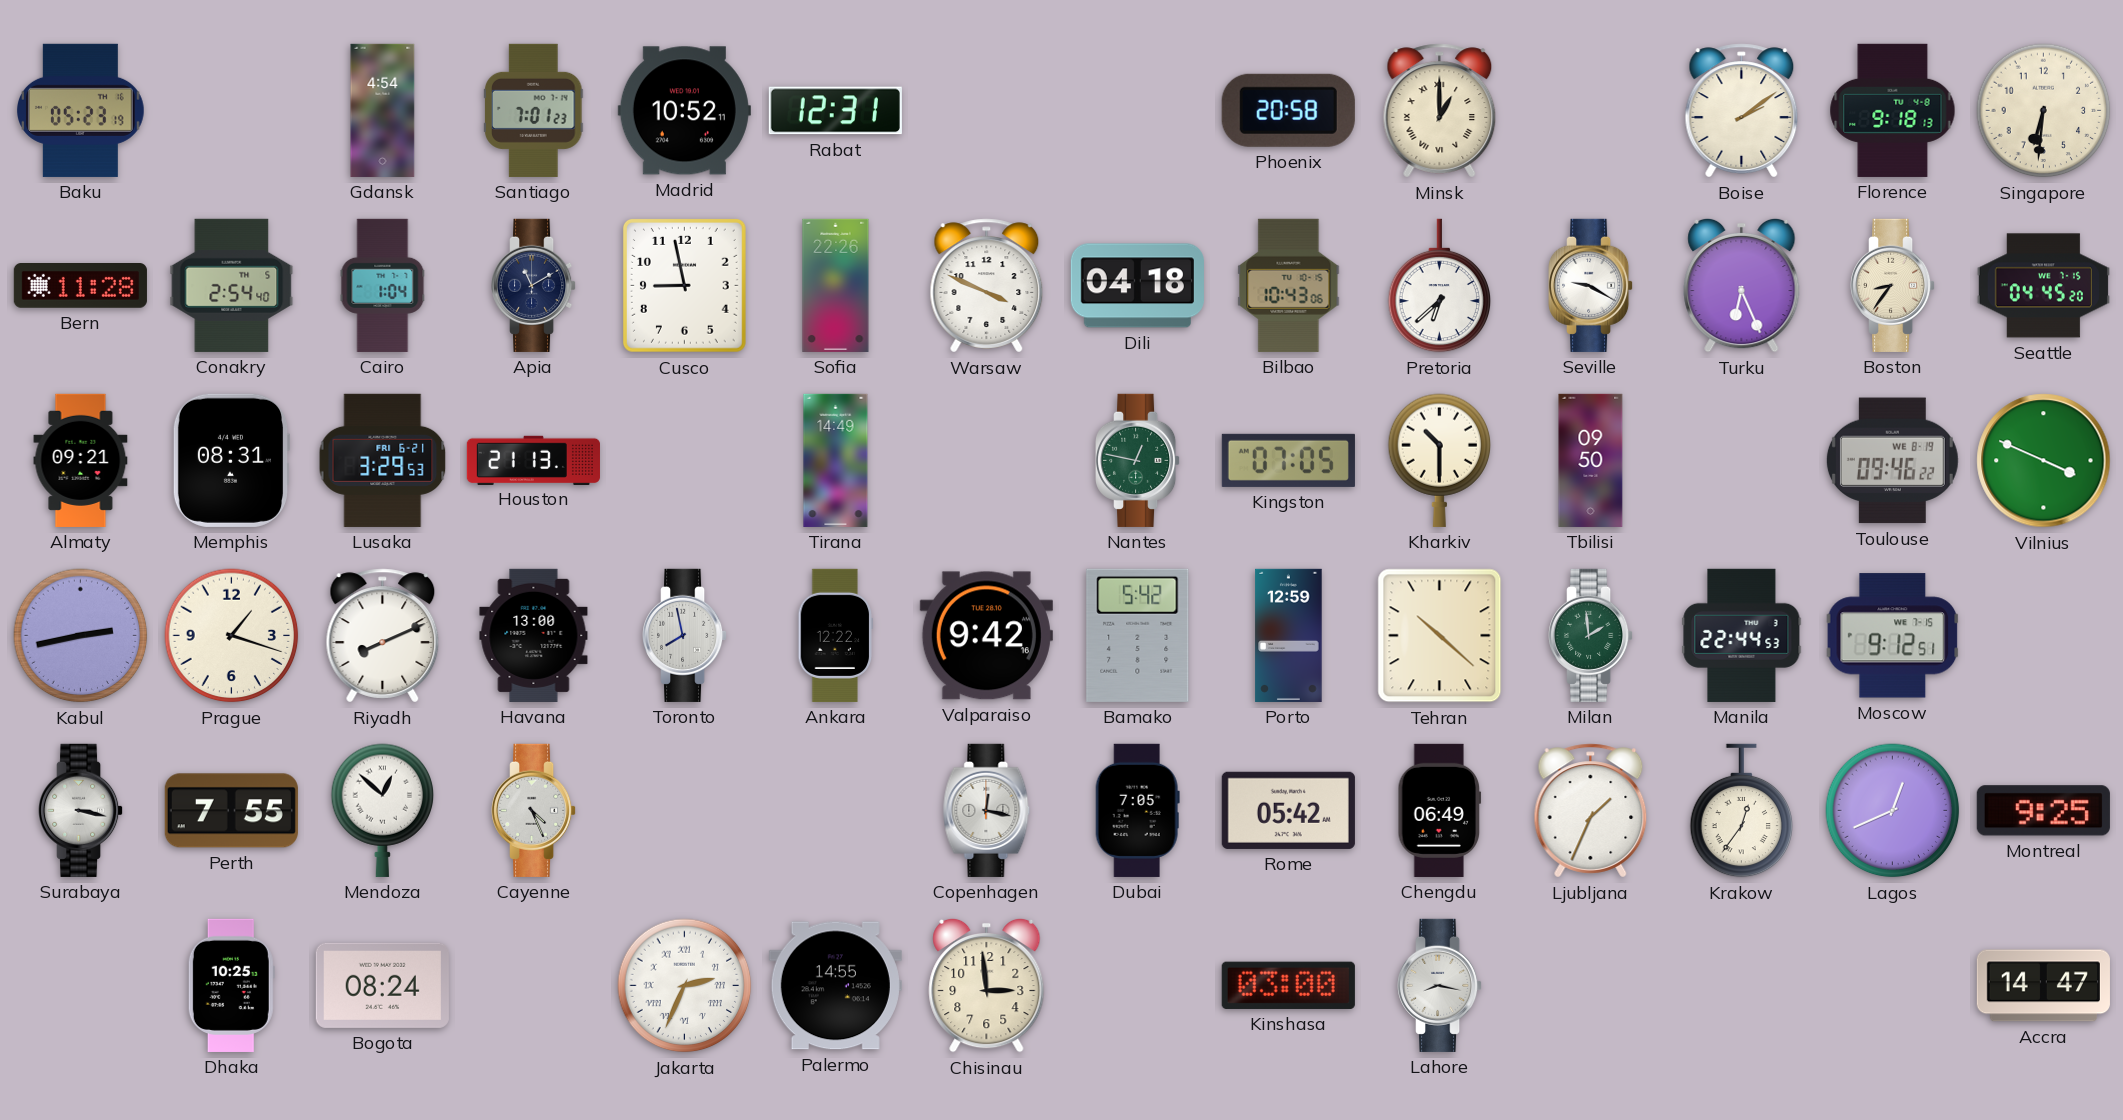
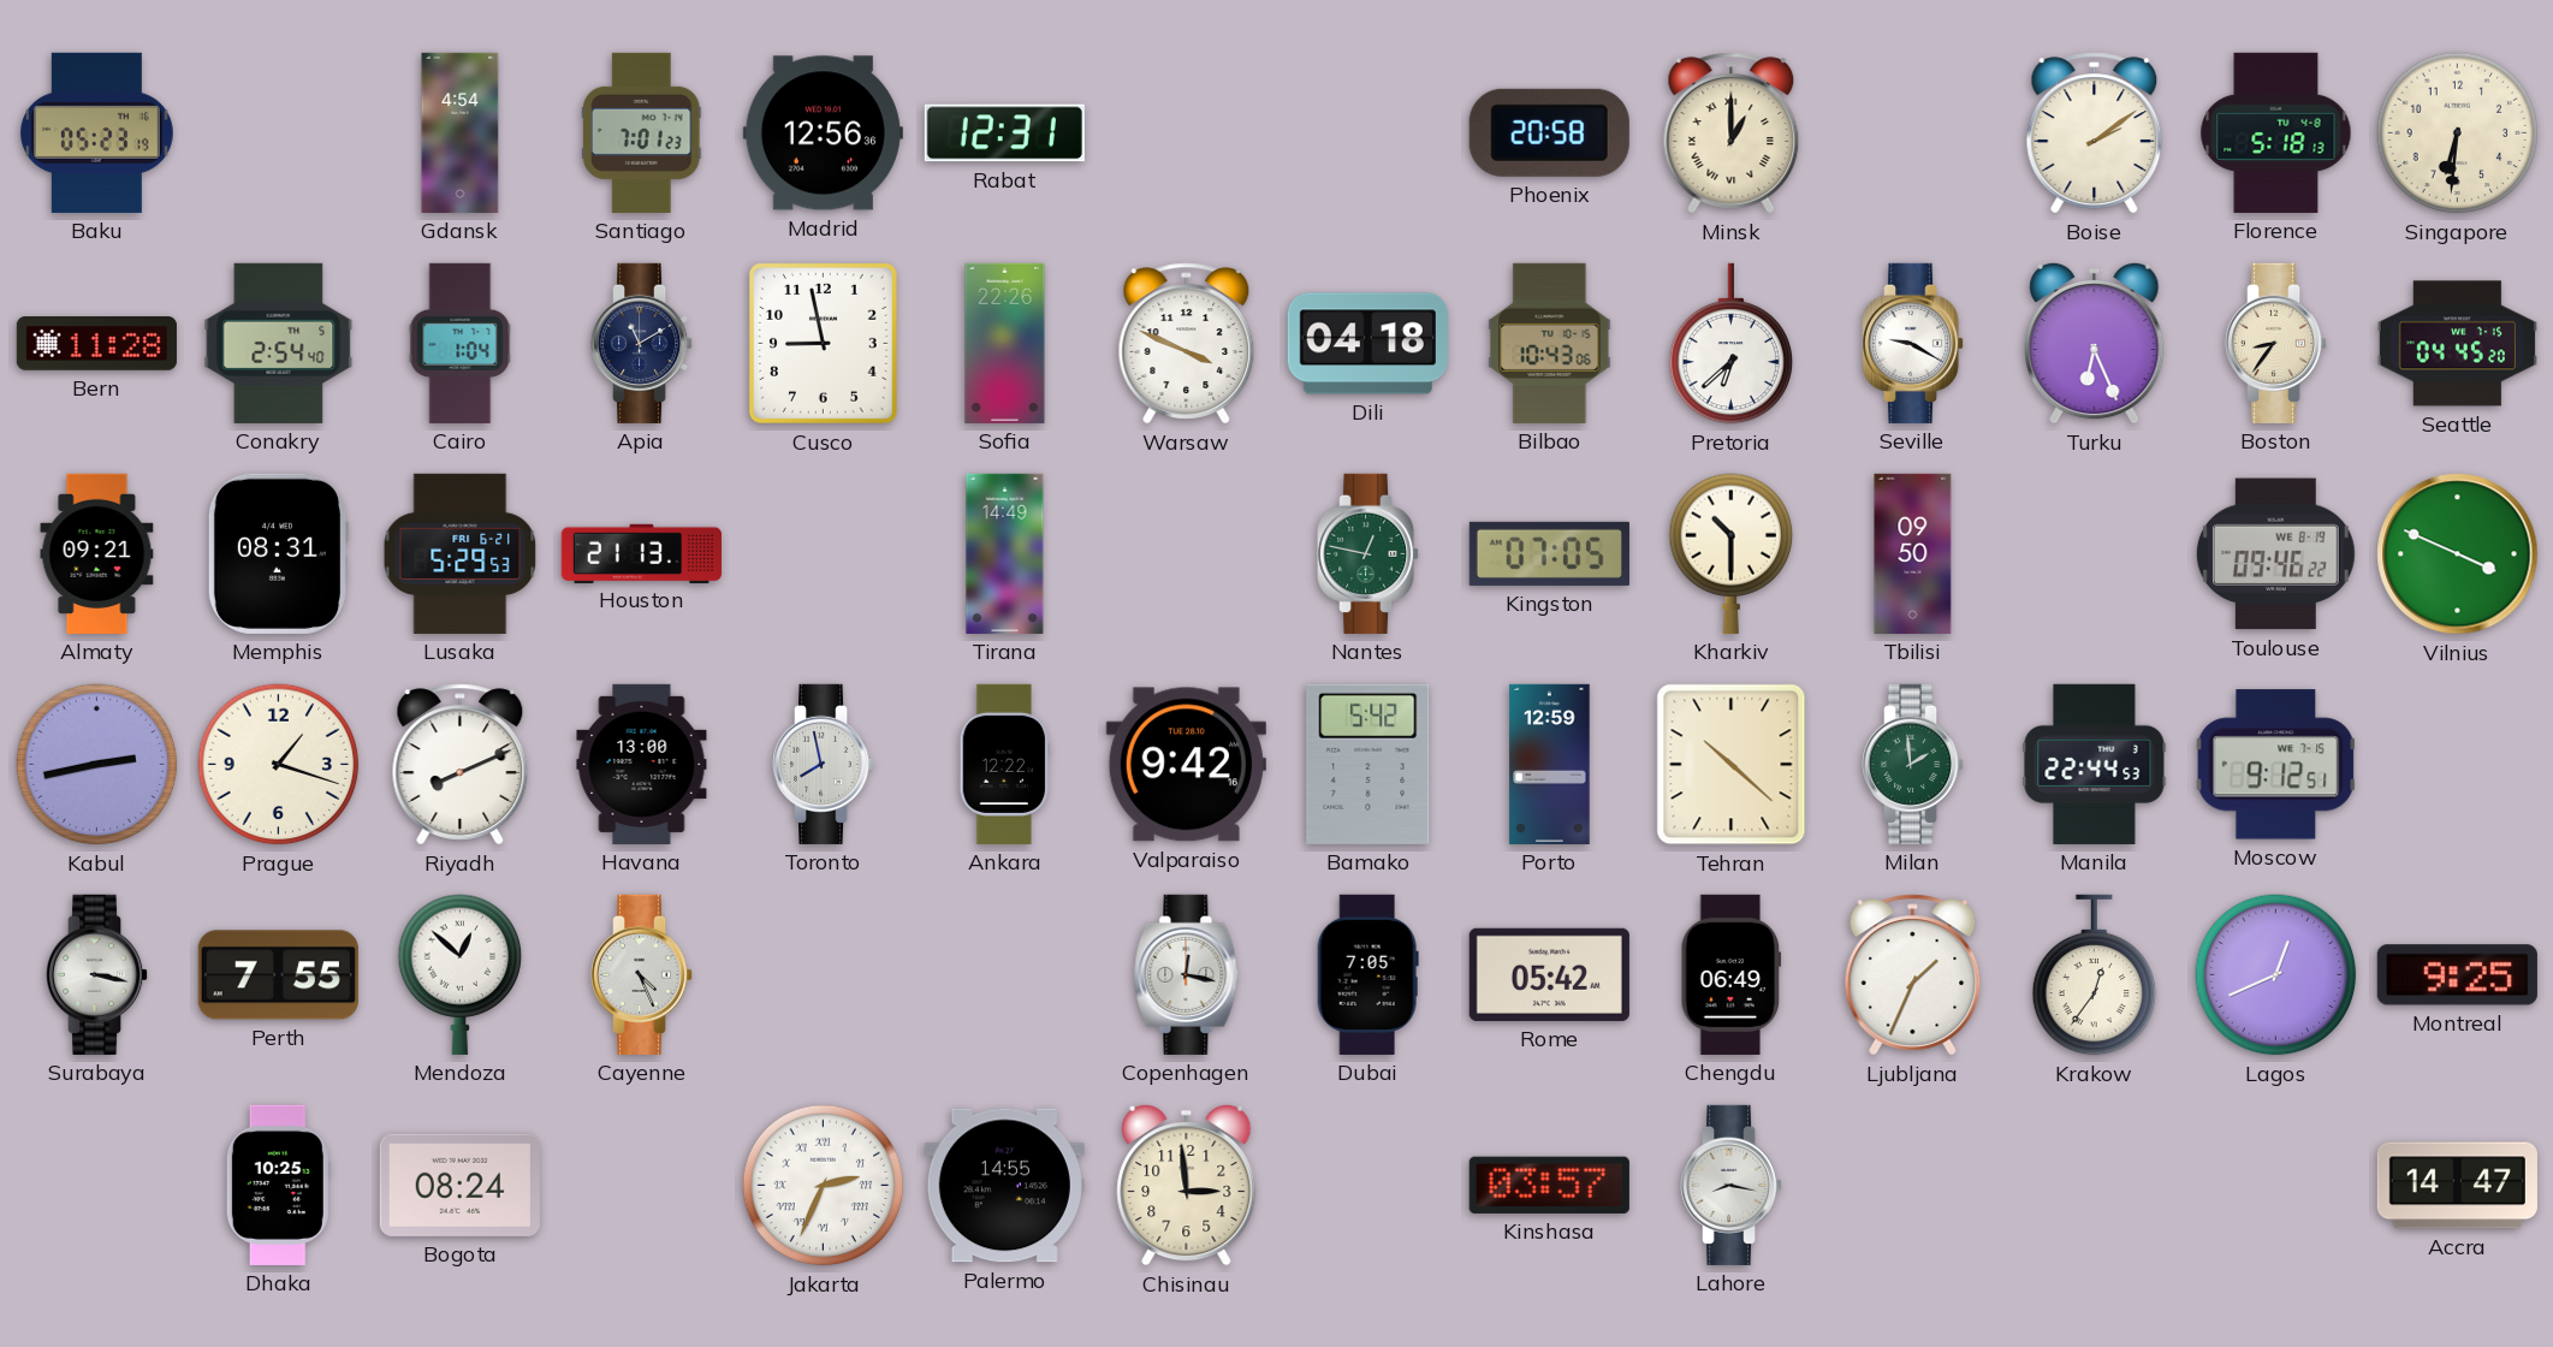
Madrid: 10:52 -> 12:56
Florence: 9:18 -> 5:18
Lusaka: 3:29 -> 5:29
Kinshasa: 03:00 -> 03:57
